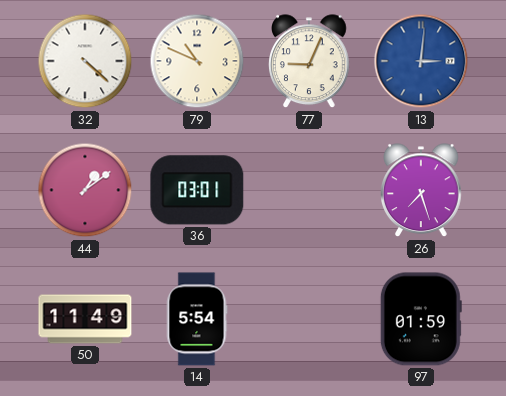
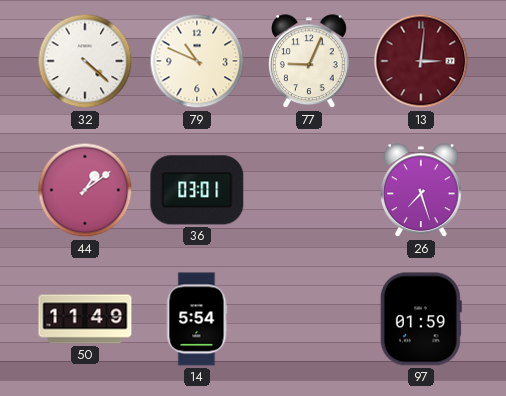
13 dial: blue -> burgundy
